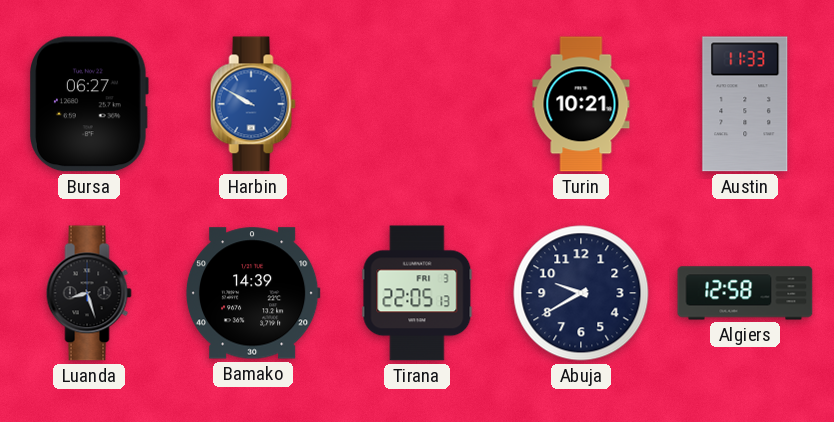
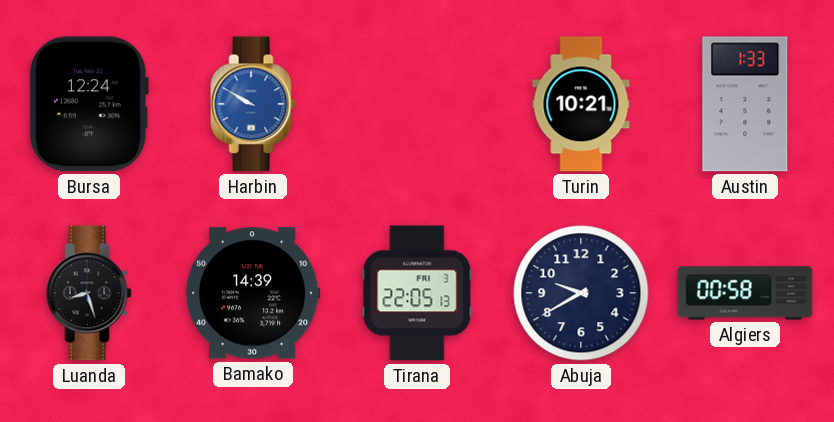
Bursa: 06:27 -> 12:24
Austin: 11:33 -> 1:33
Algiers: 12:58 -> 00:58
